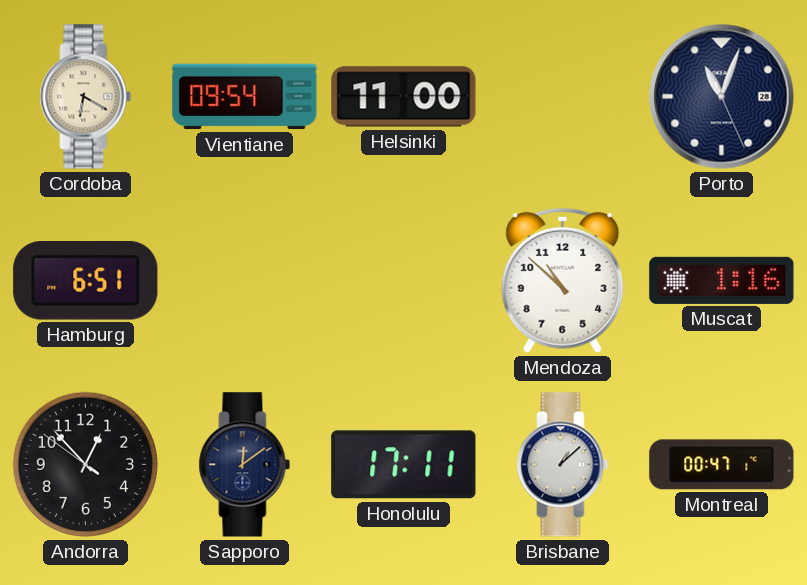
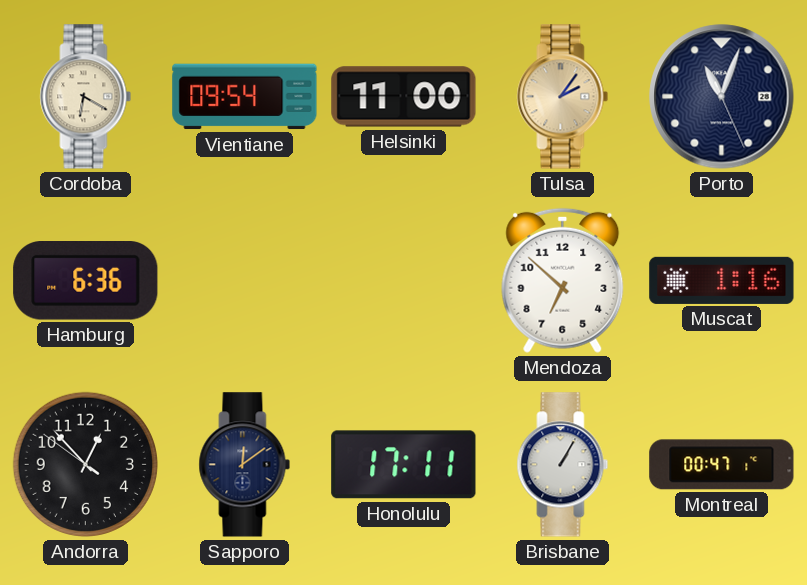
Tulsa: none -> 2:06
Hamburg: 6:51 -> 6:36
Mendoza: 10:52 -> 6:52
Brisbane: 1:08 -> 1:05
